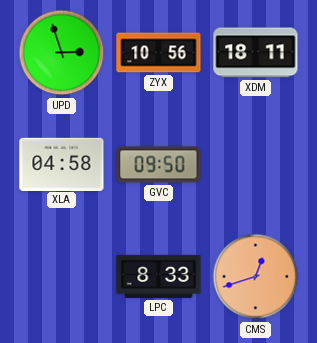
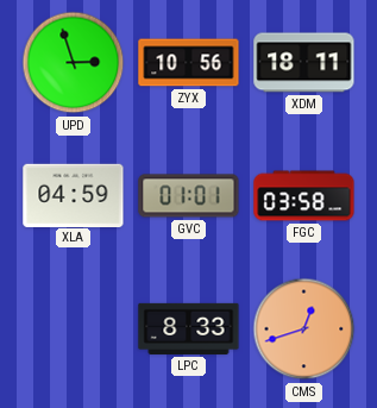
XLA: 04:58 -> 04:59
GVC: 09:50 -> 01:01
FGC: none -> 03:58
